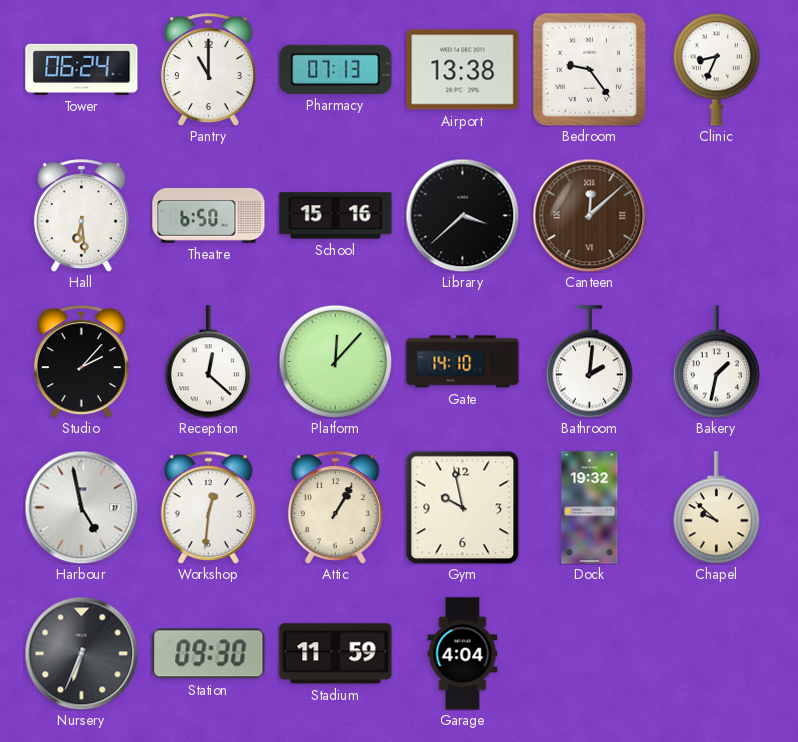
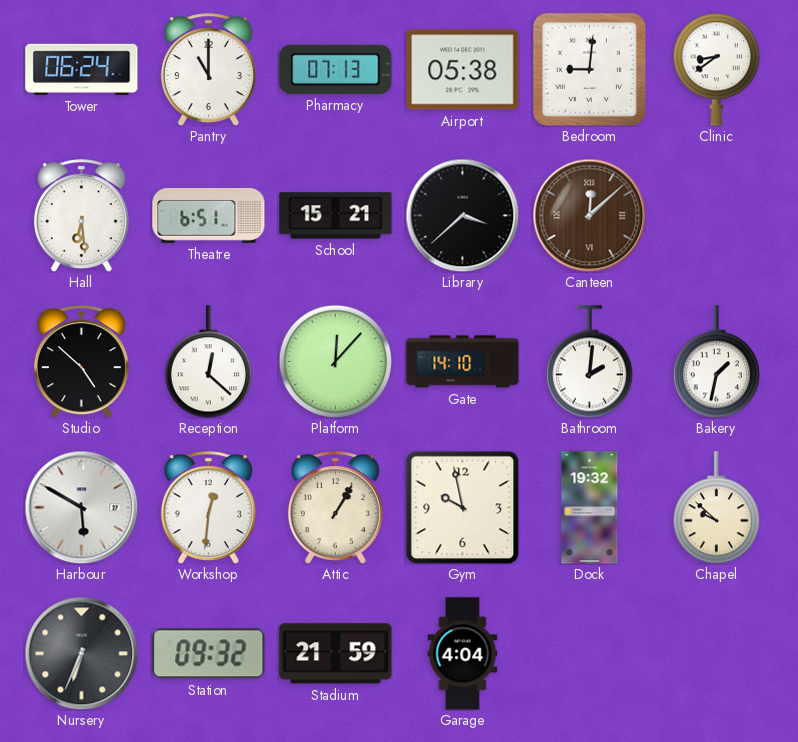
Airport: 13:38 -> 05:38
Bedroom: 9:24 -> 9:01
Clinic: 8:34 -> 8:39
Theatre: 6:50 -> 6:51
School: 15:16 -> 15:21
Studio: 2:07 -> 4:52
Harbour: 4:58 -> 5:50
Station: 09:30 -> 09:32
Stadium: 11:59 -> 21:59
